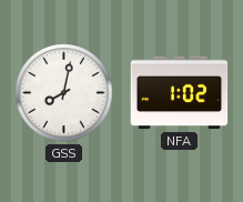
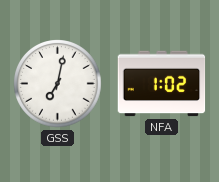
GSS: 8:02 -> 7:02
